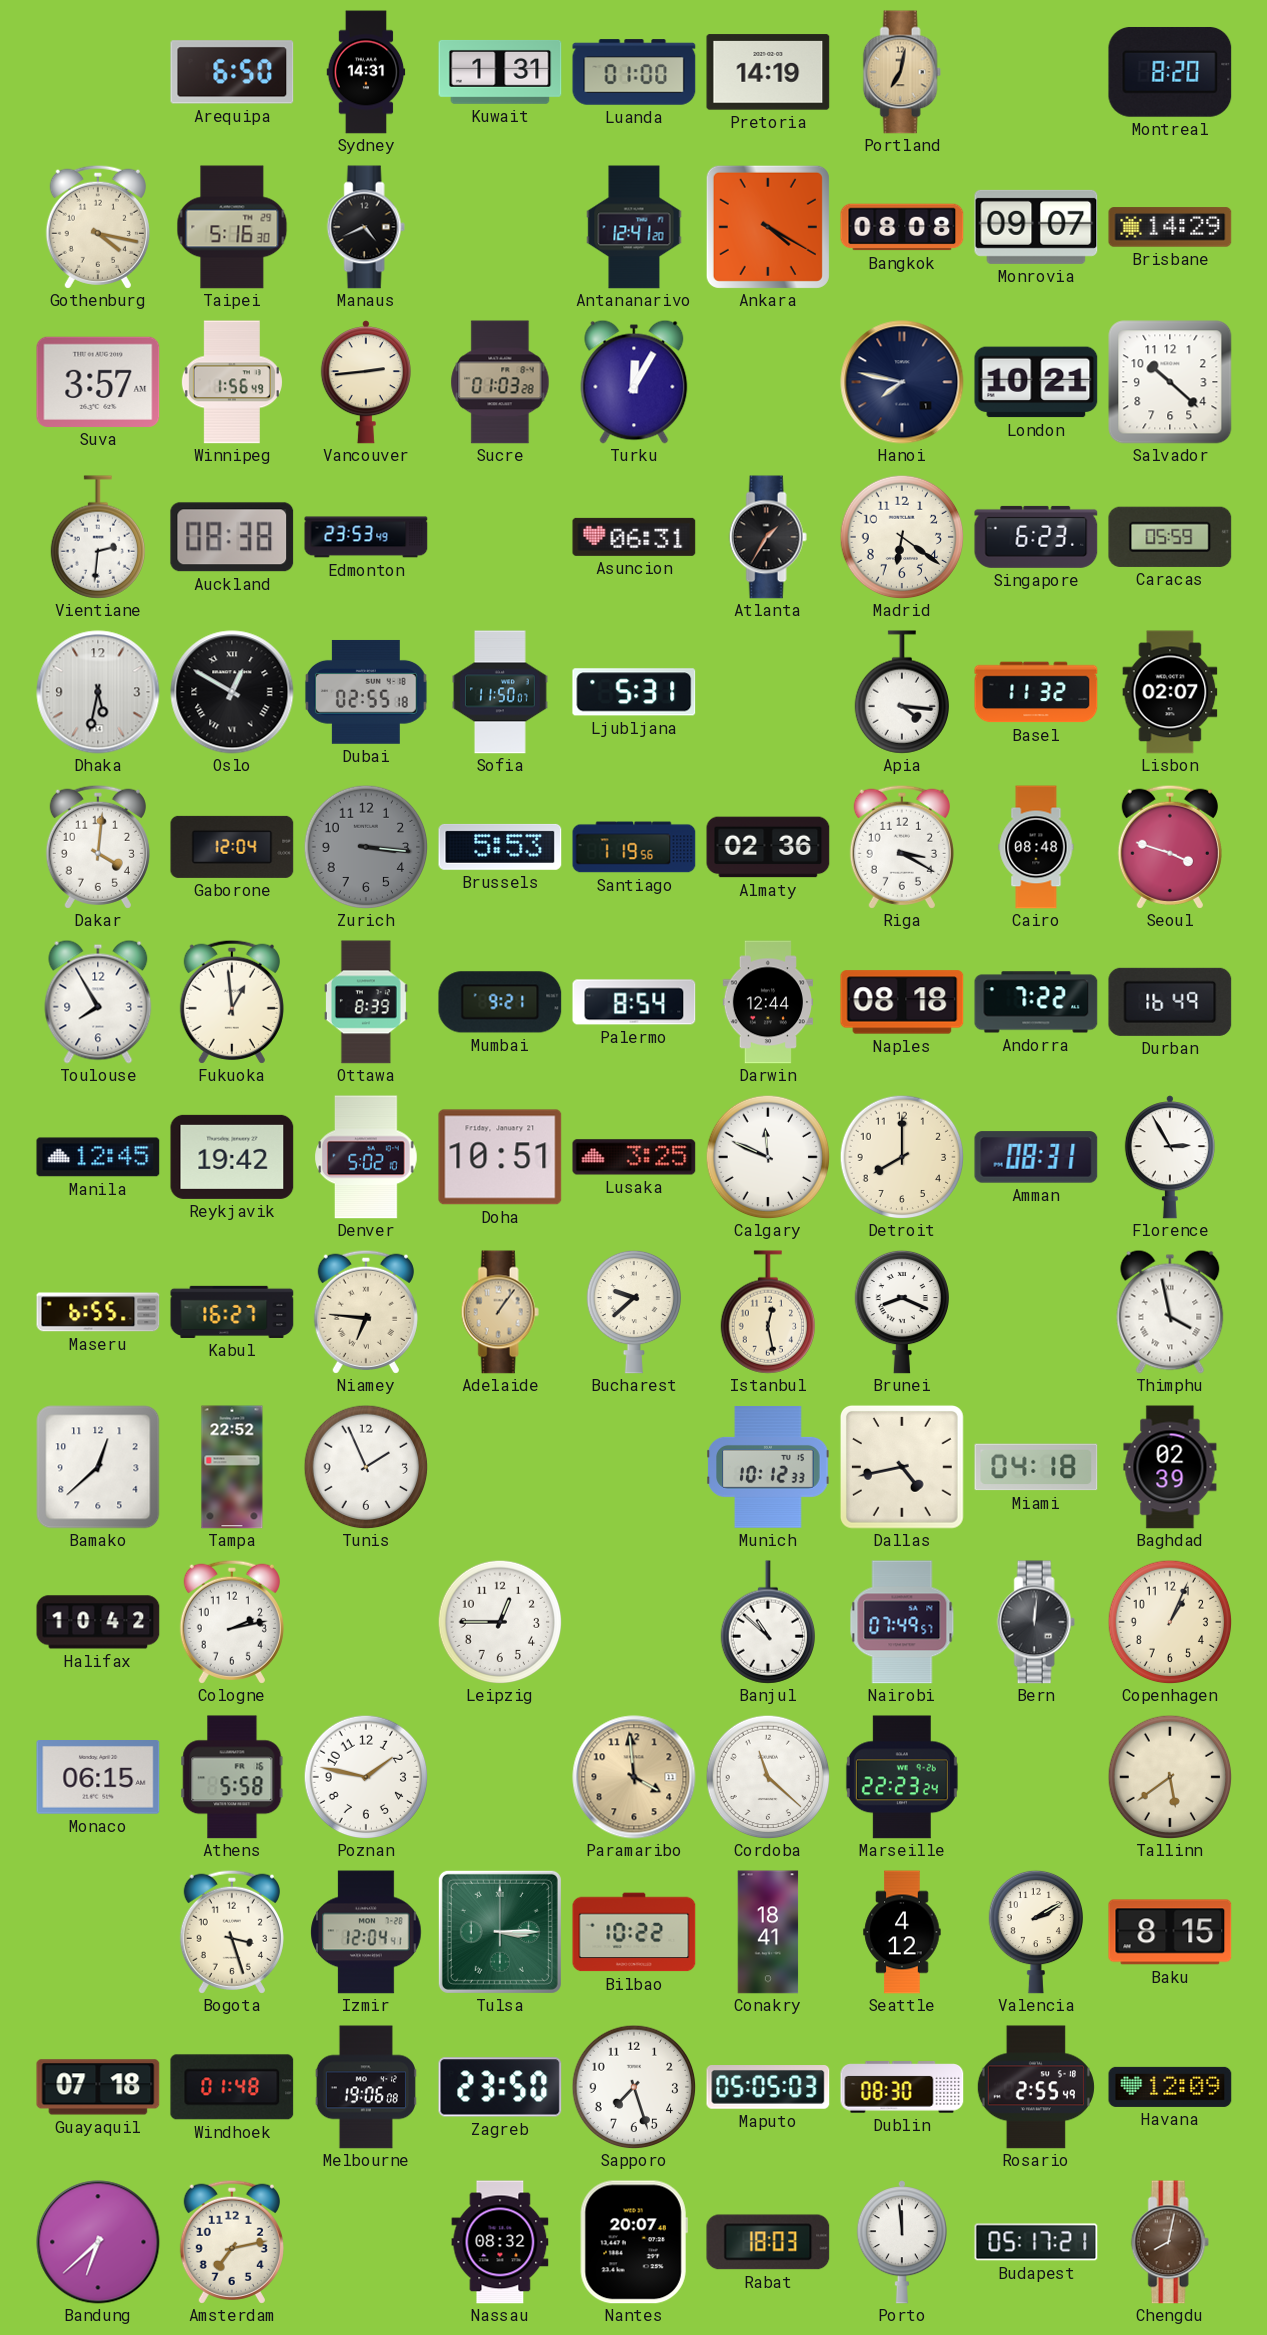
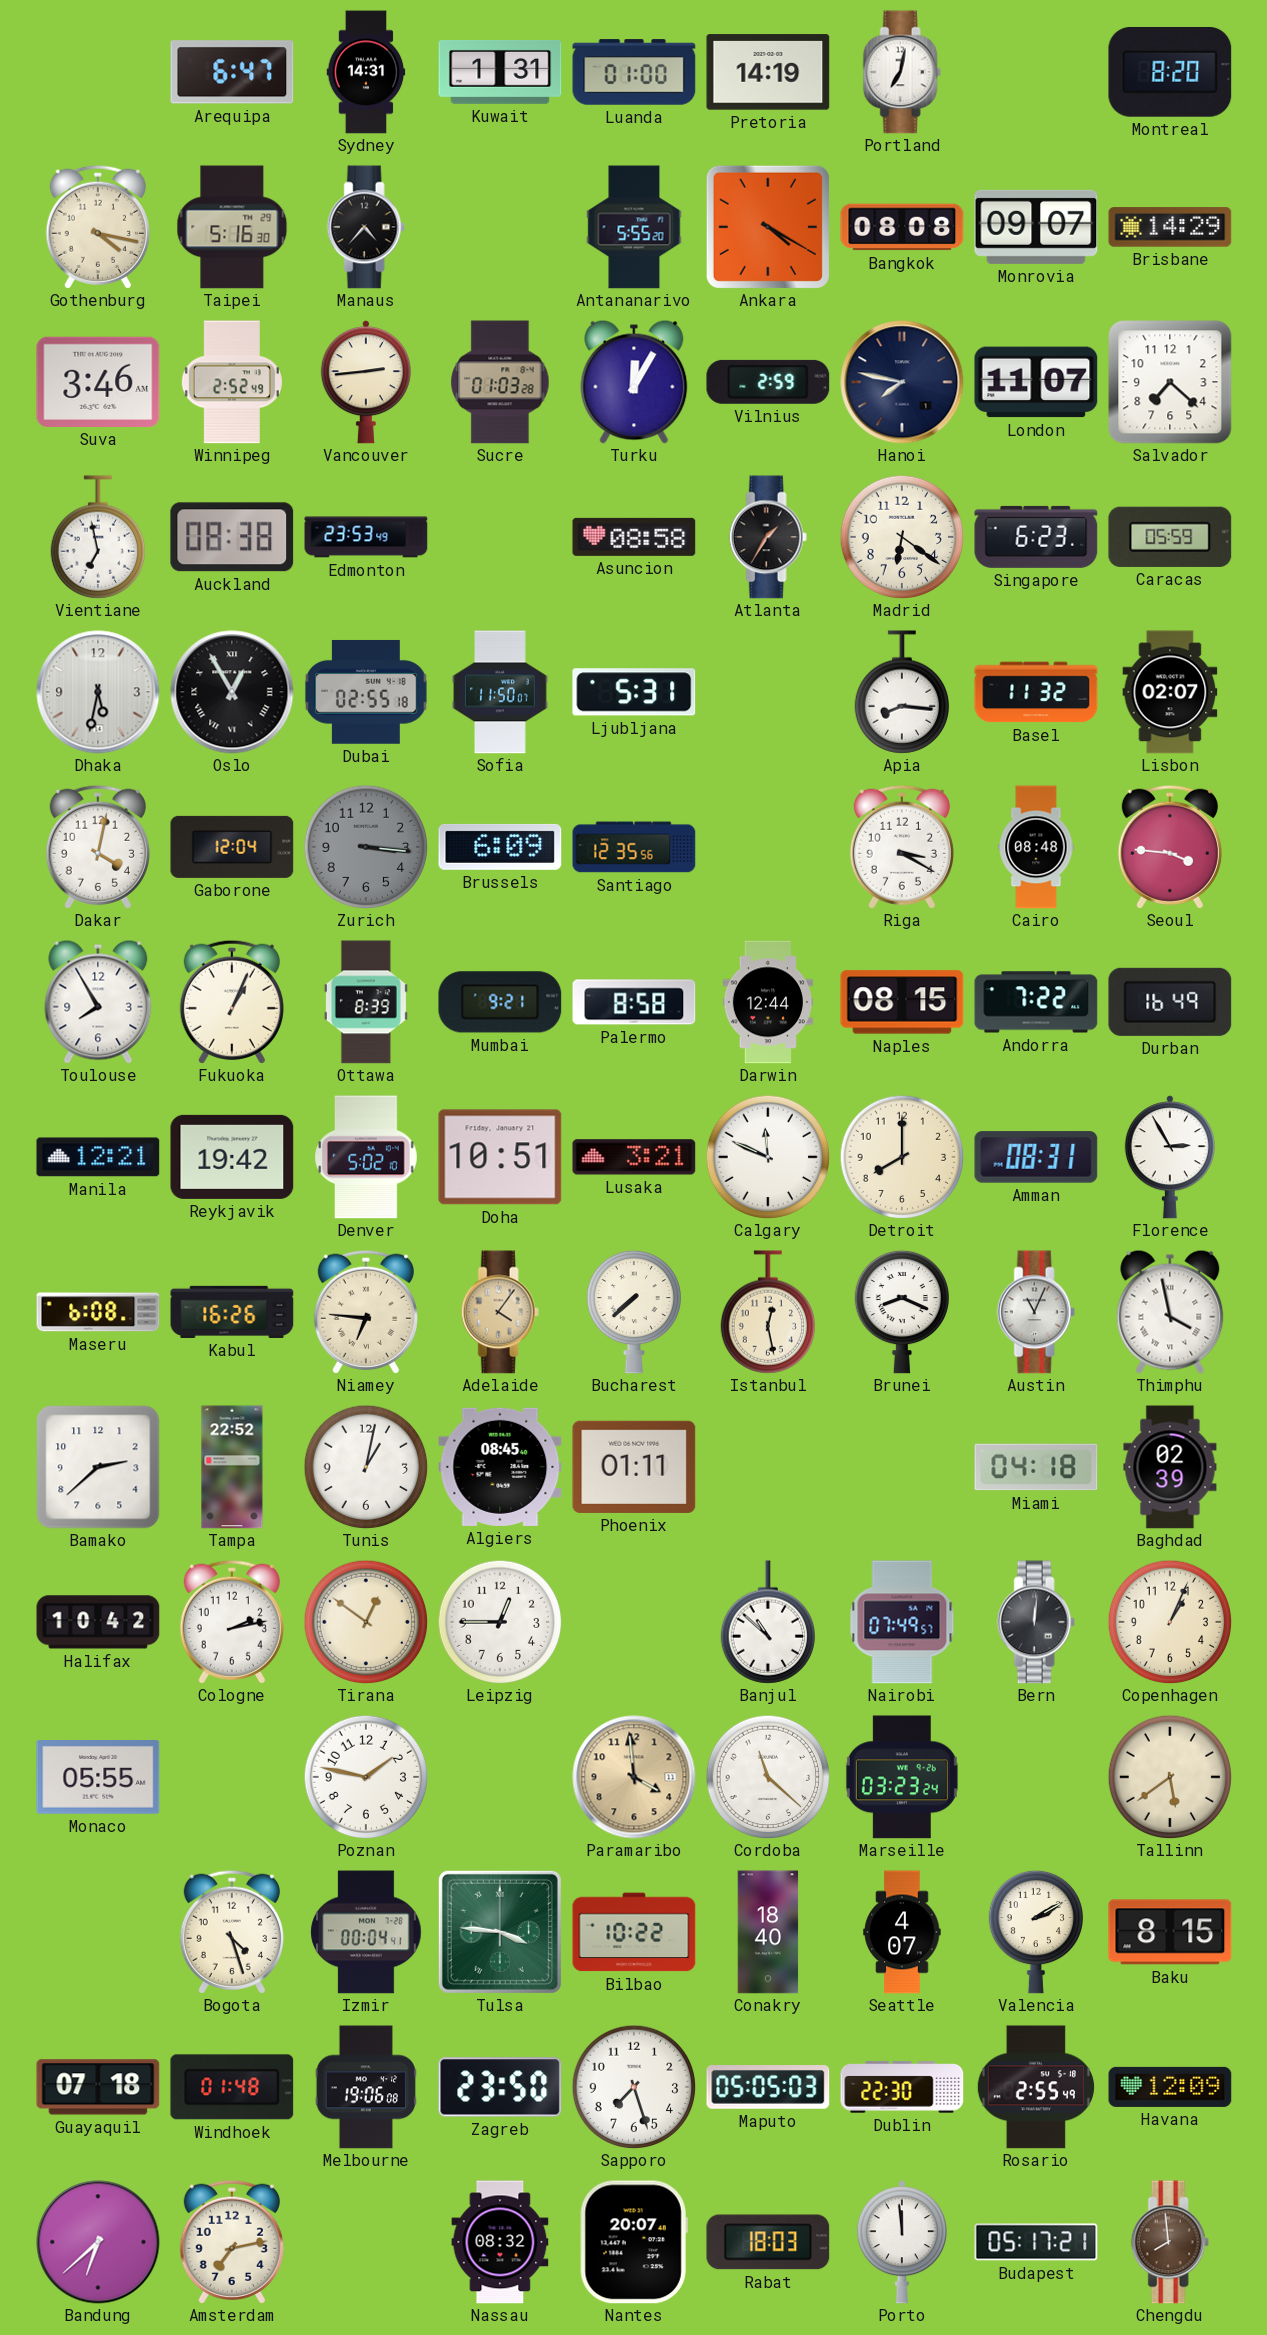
Arequipa: 6:50 -> 6:47
Portland dial: champagne -> white
Manaus: 4:41 -> 4:37
Antananarivo: 12:41 -> 5:55
Suva: 3:57 -> 3:46
Winnipeg: 1:56 -> 2:52
Vilnius: none -> 2:59
London: 10:21 -> 11:07
Salvador: 10:22 -> 7:22
Vientiane: 2:31 -> 6:58
Asuncion: 06:31 -> 08:58
Oslo: 12:50 -> 12:55
Apia: 4:16 -> 8:16
Dakar: 4:01 -> 4:02
Brussels: 5:53 -> 6:09
Santiago: 1:19 -> 12:35
Almaty: 02:36 -> none
Seoul: 3:48 -> 3:46
Fukuoka: 12:59 -> 1:04
Palermo: 8:54 -> 8:58
Naples: 08:18 -> 08:15
Manila: 12:45 -> 12:21
Lusaka: 3:25 -> 3:21
Maseru: 6:55 -> 6:08
Kabul: 16:27 -> 16:26
Adelaide: 1:06 -> 4:06
Bucharest: 9:38 -> 7:38
Austin: none -> 11:04
Bamako: 12:38 -> 2:38
Tunis: 1:56 -> 1:02
Algiers: none -> 08:45
Phoenix: none -> 01:11
Munich: 10:12 -> none
Dallas: 4:43 -> none
Tirana: none -> 12:51
Monaco: 06:15 -> 05:55
Athens: 5:58 -> none
Marseille: 22:23 -> 03:23
Bogota: 3:27 -> 4:27
Izmir: 12:04 -> 00:04
Tulsa: 3:15 -> 3:46
Conakry: 18:41 -> 18:40
Seattle: 4:12 -> 4:07
Dublin: 08:30 -> 22:30
Chengdu: 8:02 -> 7:59
